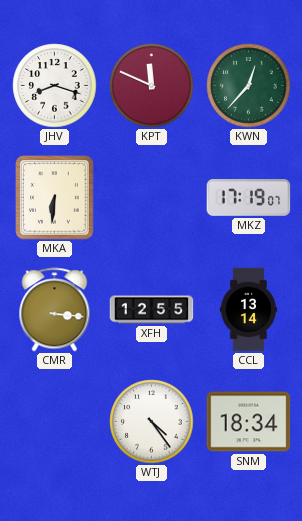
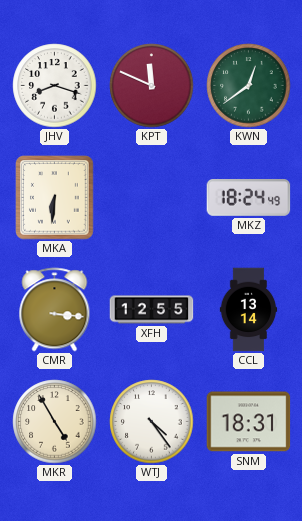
KWN: 12:37 -> 12:39
MKZ: 17:19 -> 18:24
MKR: none -> 4:55
SNM: 18:34 -> 18:31
